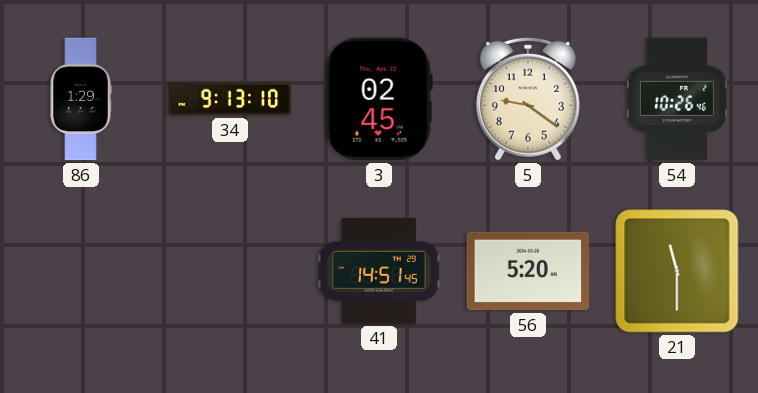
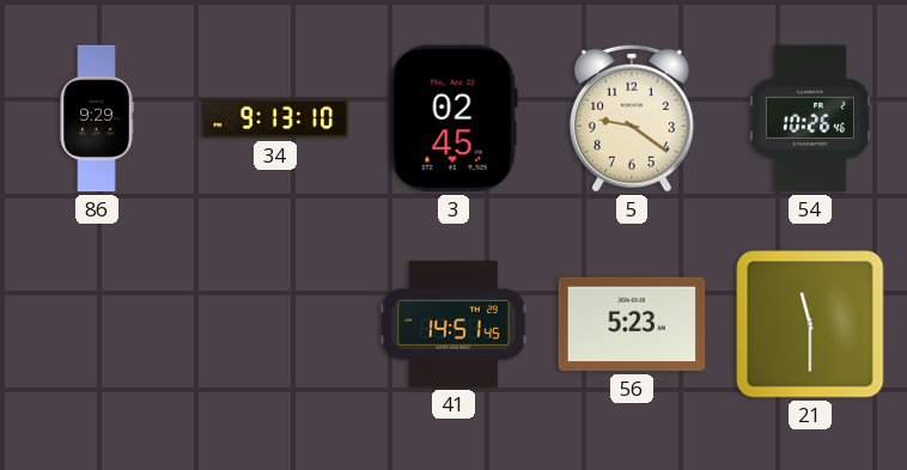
86: 1:29 -> 9:29
56: 5:20 -> 5:23
